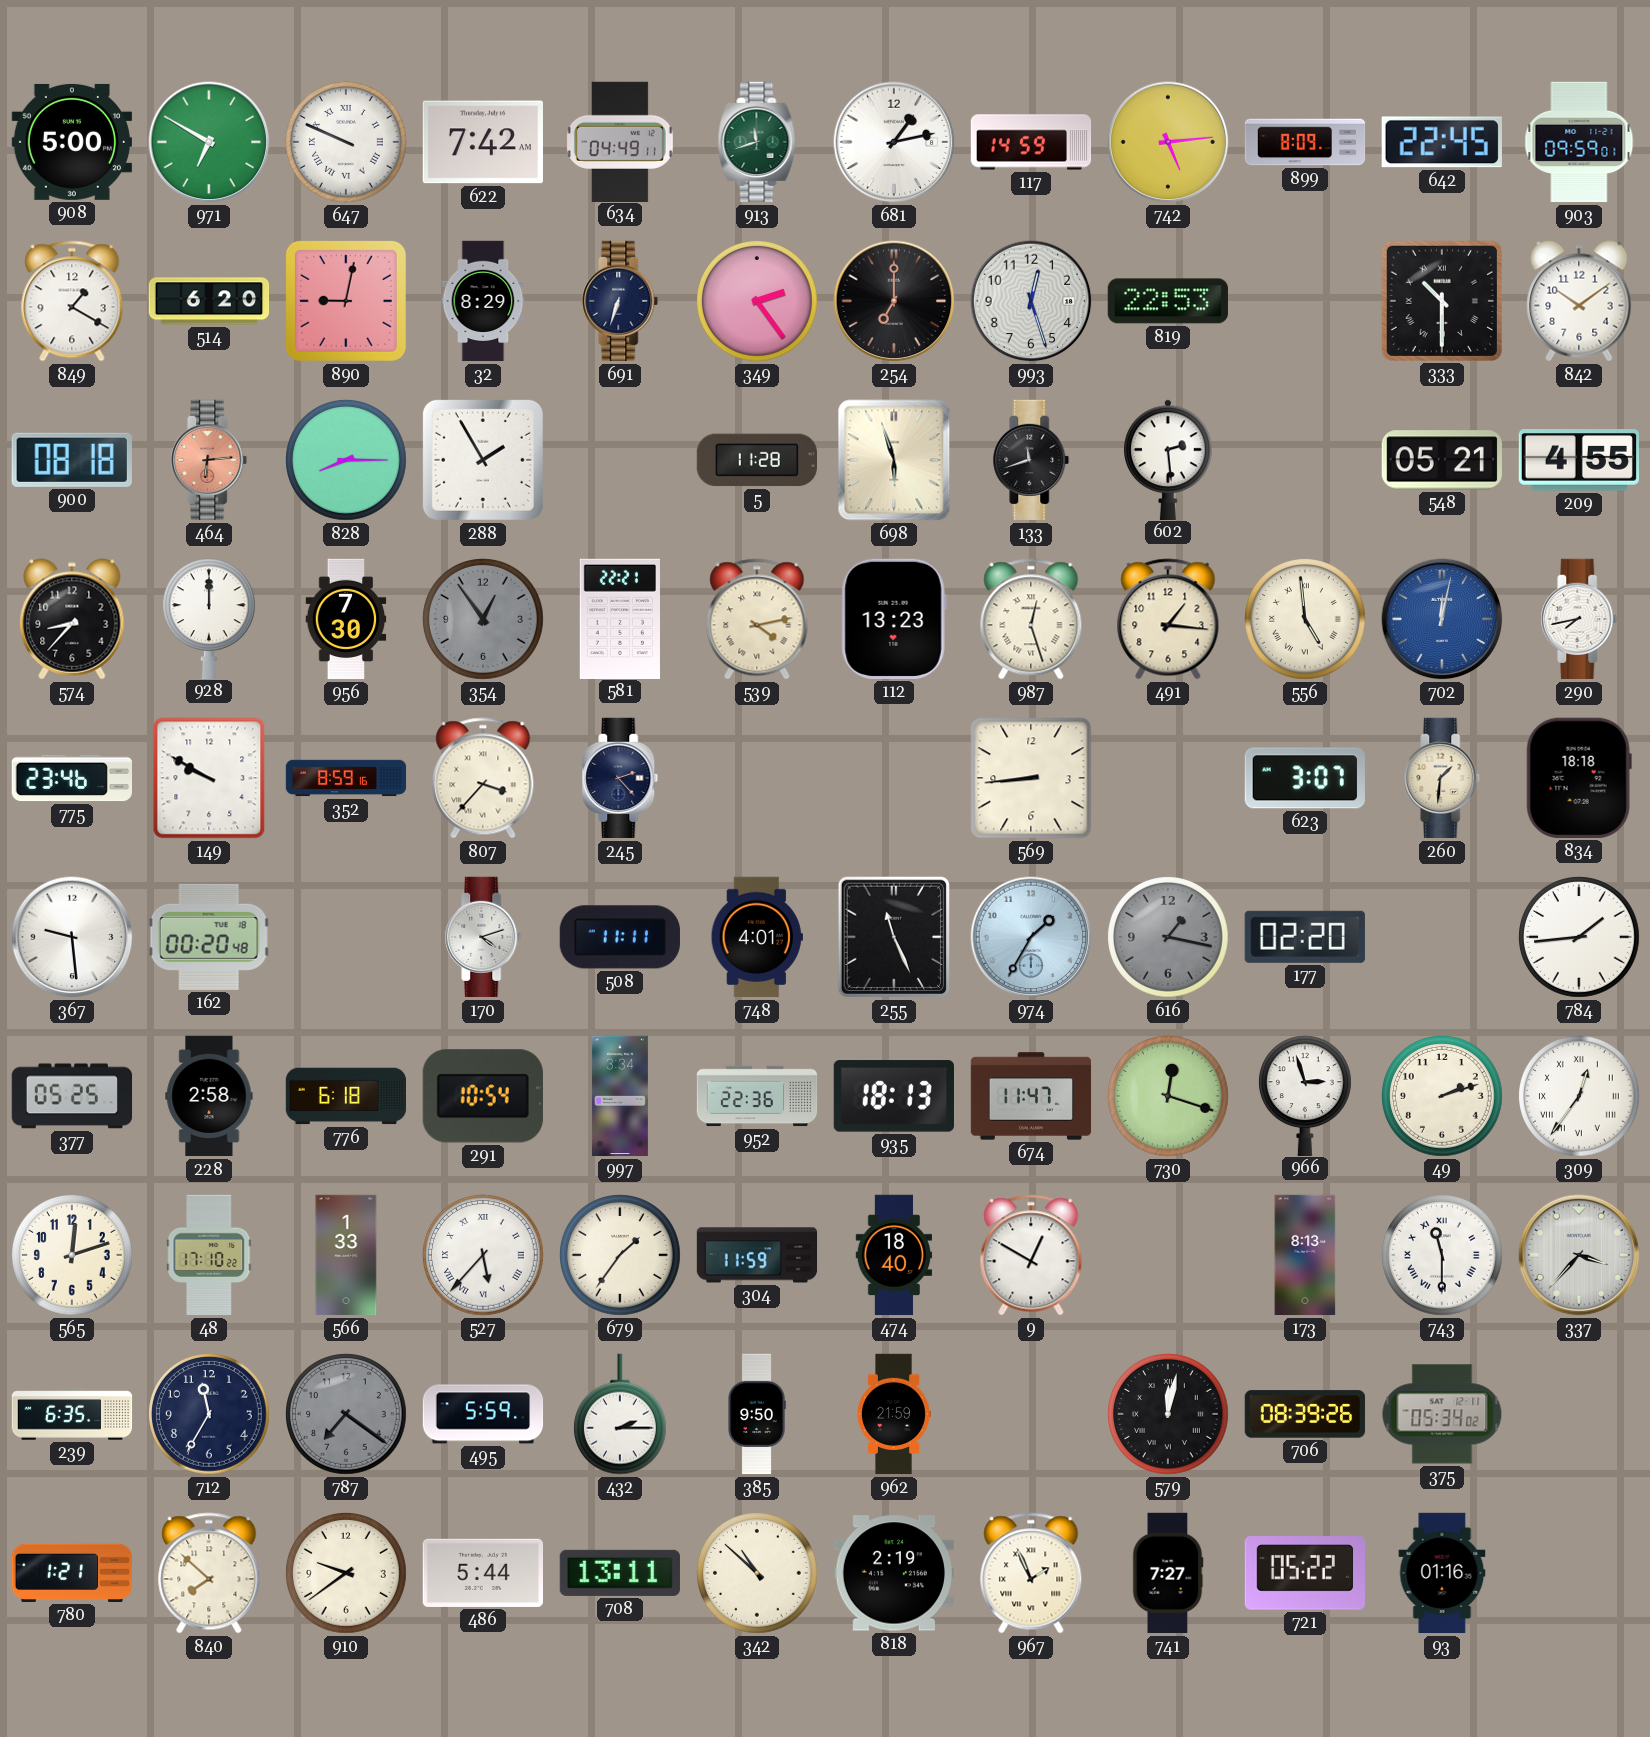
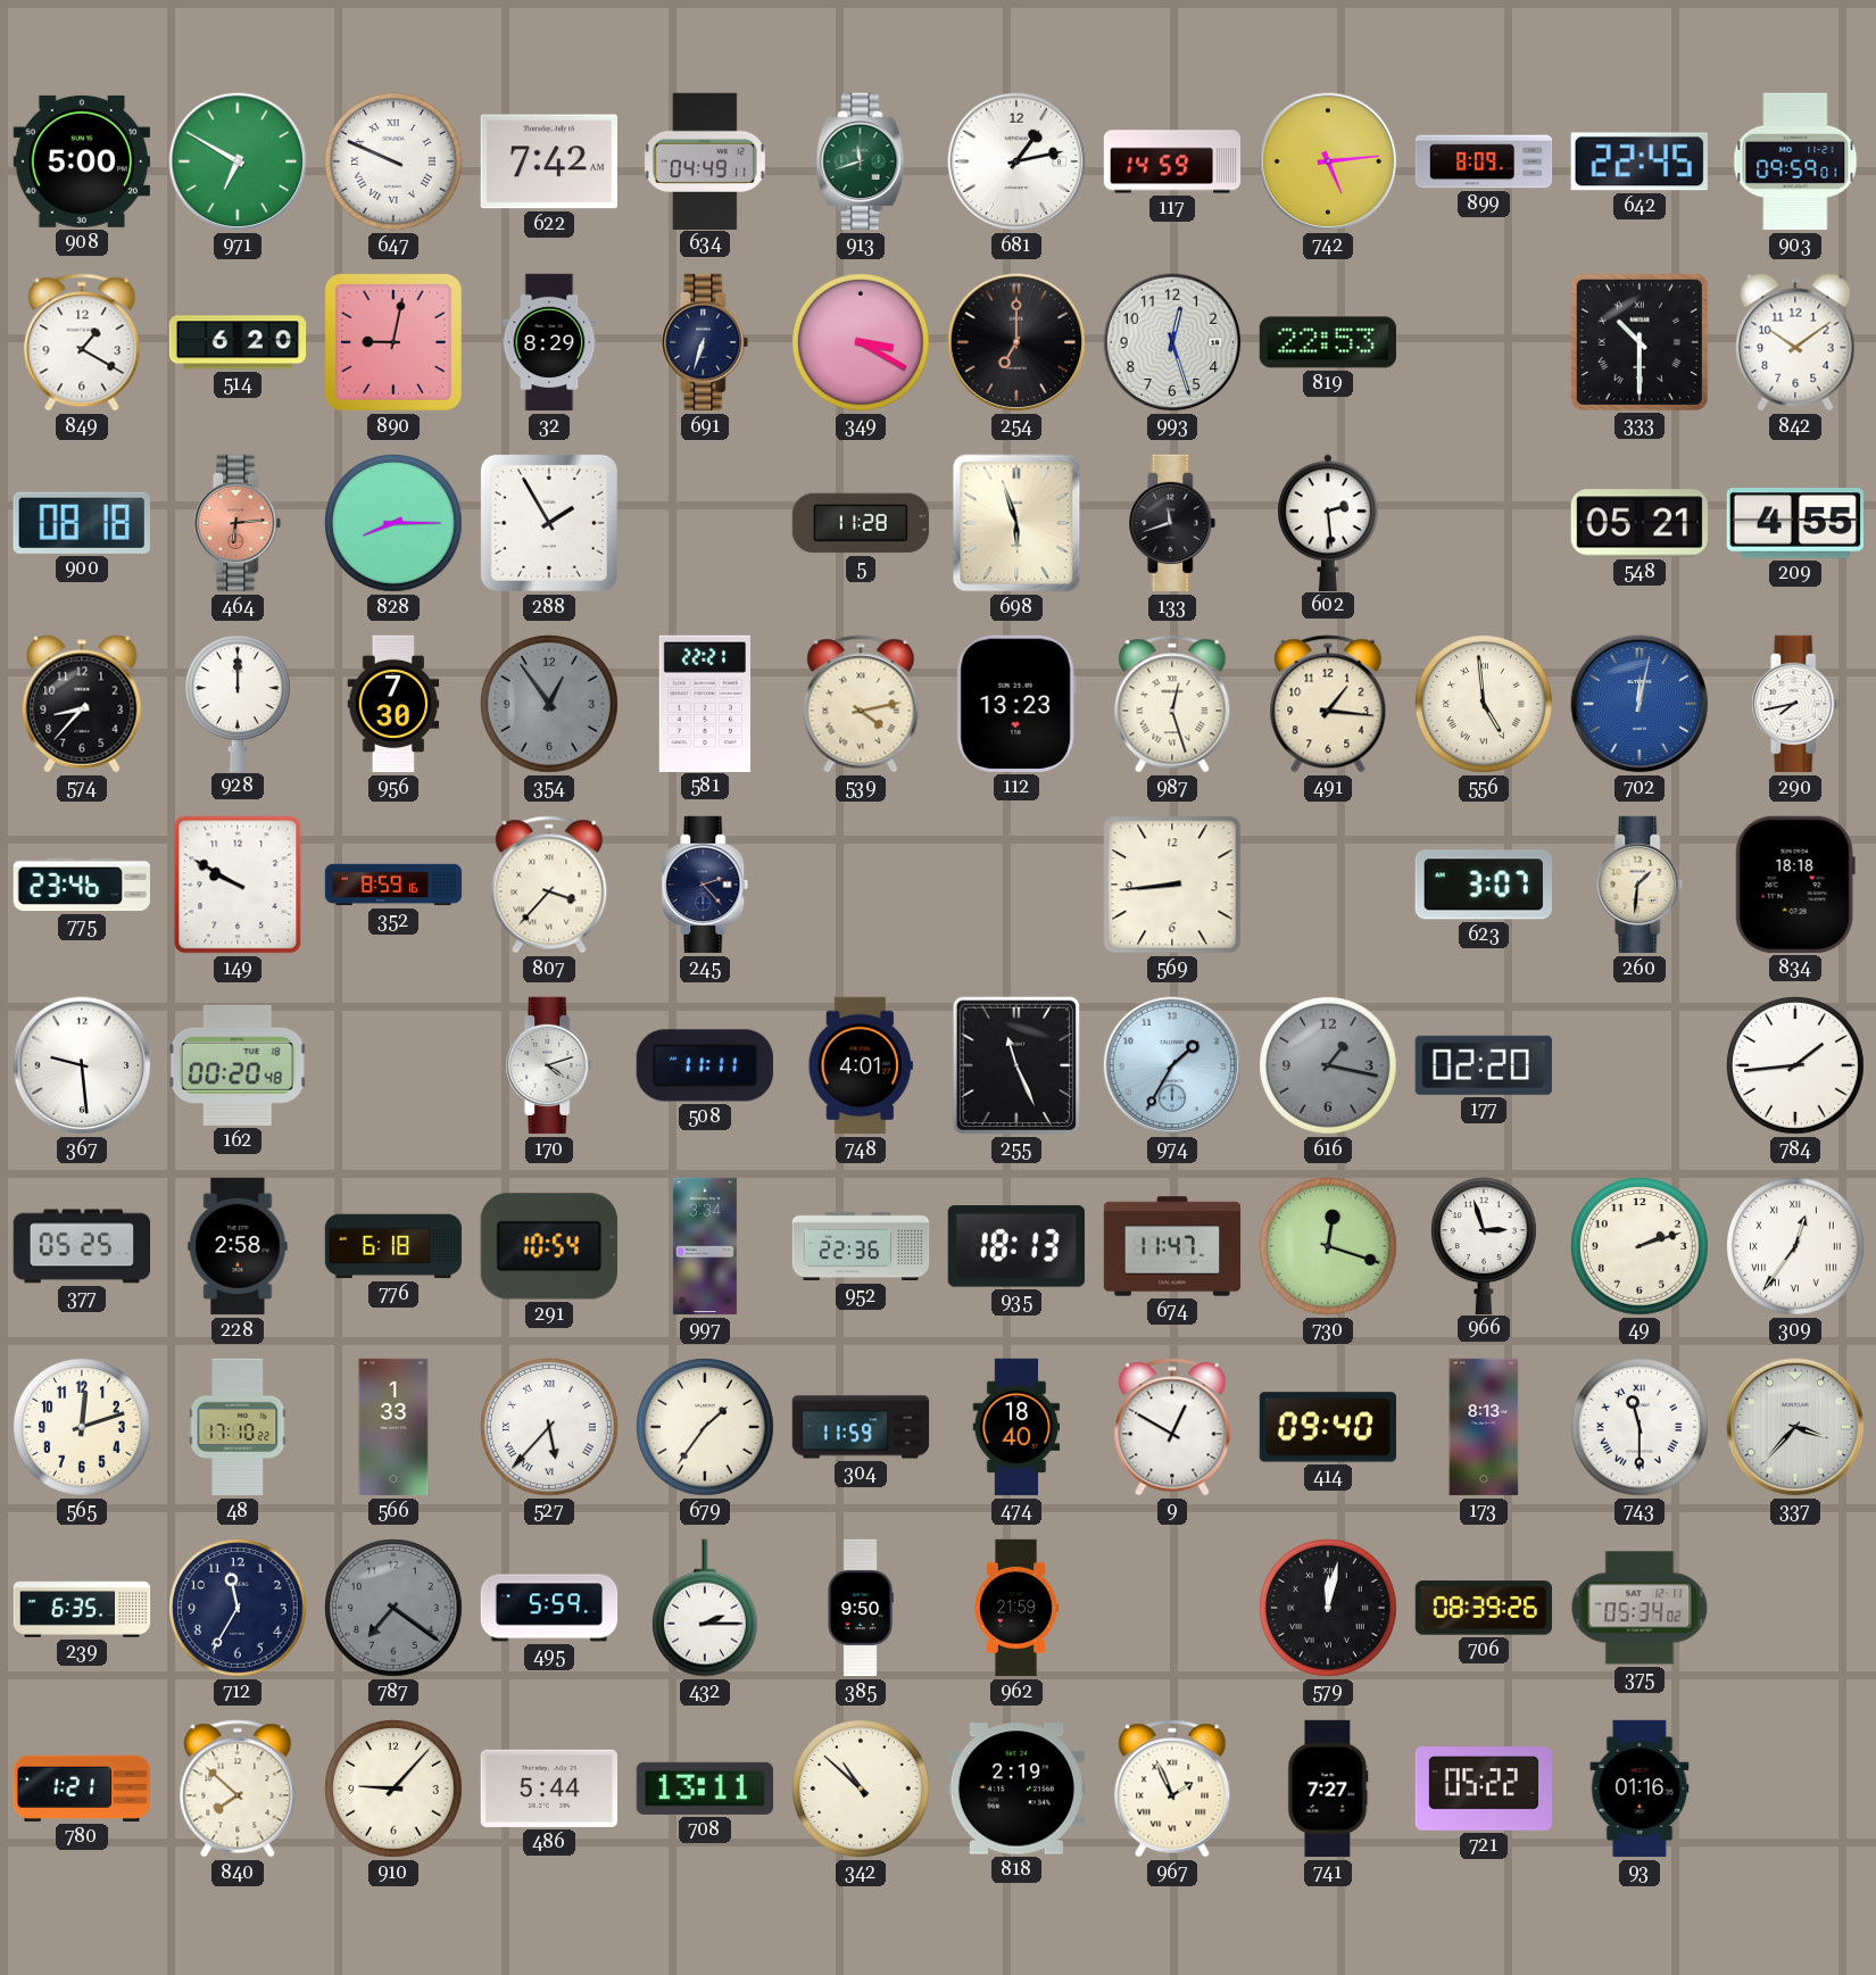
349: 2:24 -> 3:20
414: none -> 09:40
910: 9:39 -> 9:07
